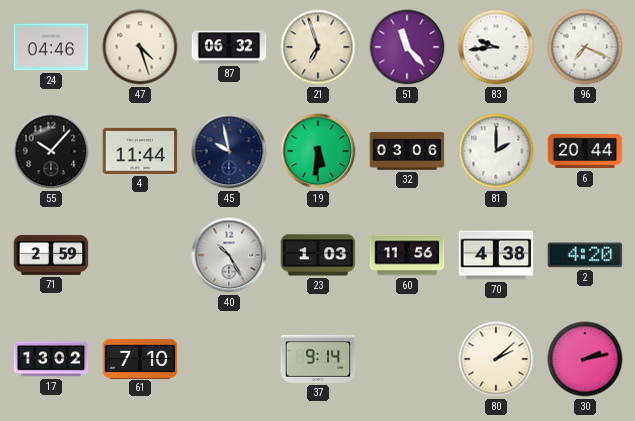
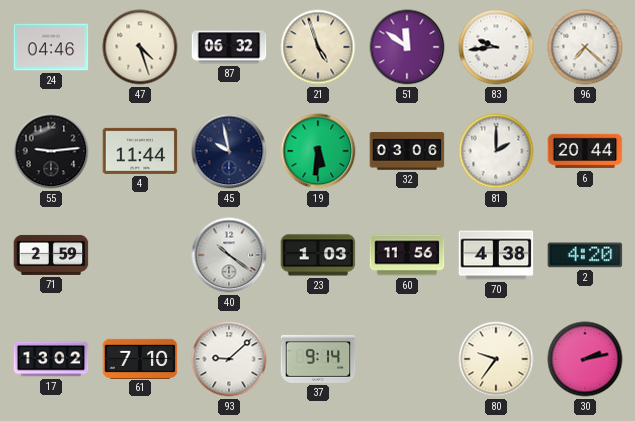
21: 6:57 -> 4:57
51: 11:23 -> 11:51
96: 7:19 -> 7:22
55: 10:07 -> 9:14
40: 10:25 -> 10:21
93: none -> 9:08
80: 2:08 -> 9:36
